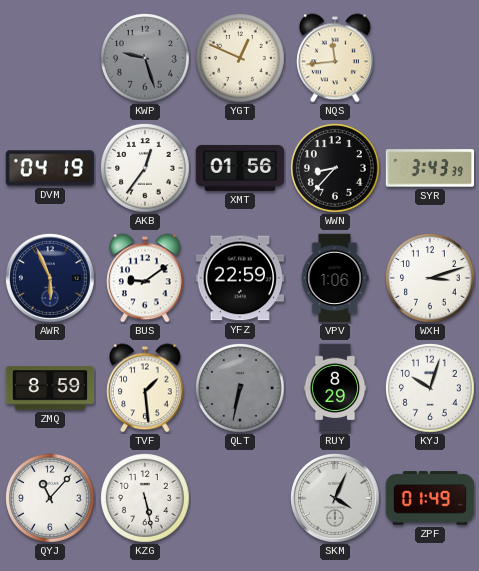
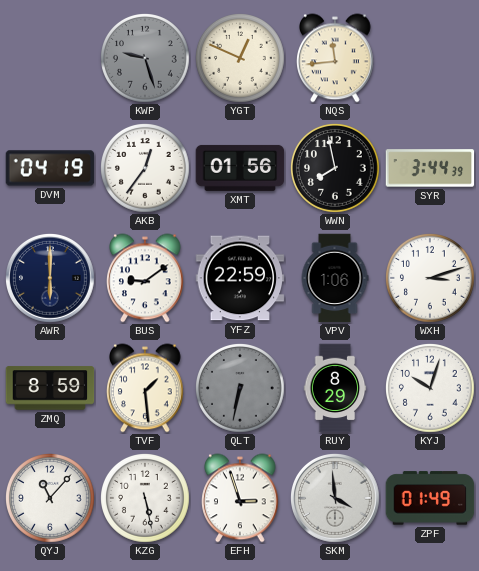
WWN: 8:37 -> 7:58
SYR: 3:43 -> 3:44
AWR: 5:56 -> 6:00
EFH: none -> 2:57
SKM: 4:04 -> 3:59
